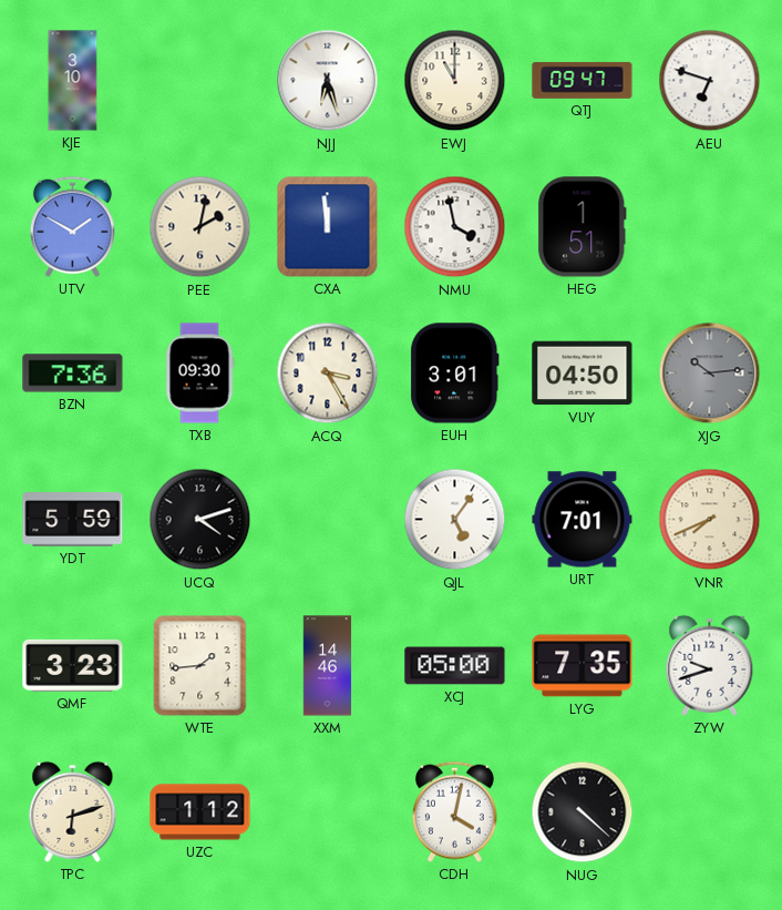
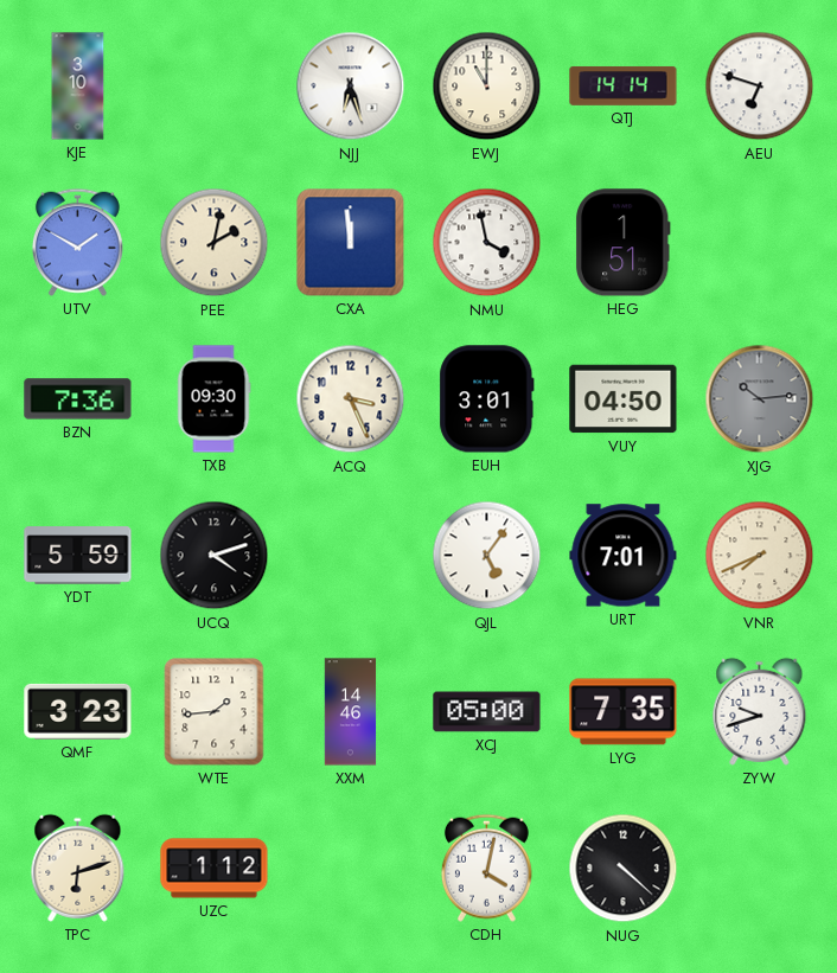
QTJ: 09:47 -> 14:14
ACQ: 3:25 -> 3:26
